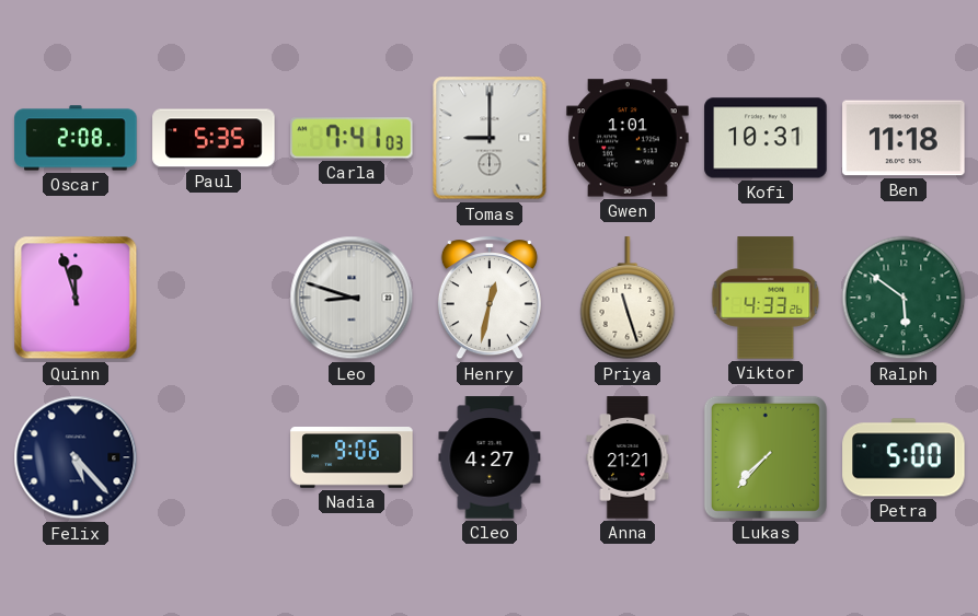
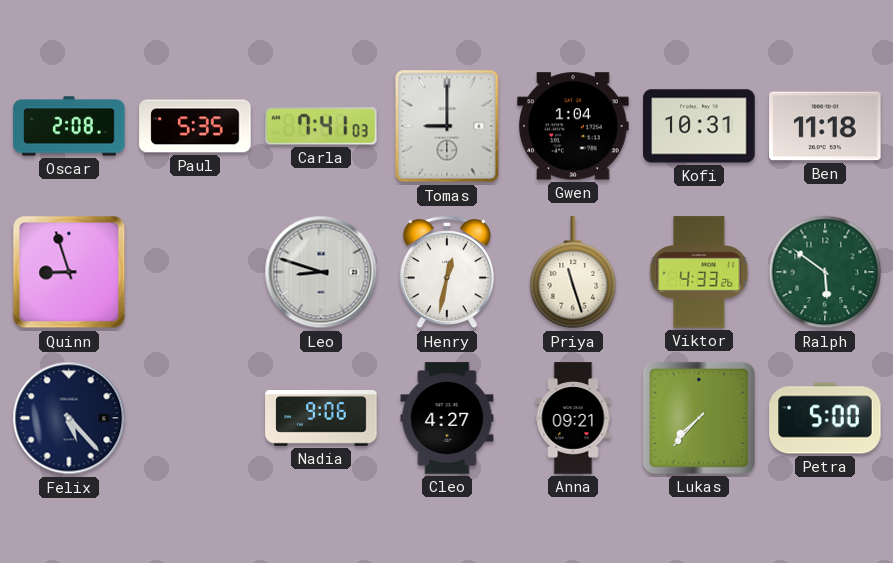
Gwen: 1:01 -> 1:04
Quinn: 11:57 -> 8:57
Anna: 21:21 -> 09:21
